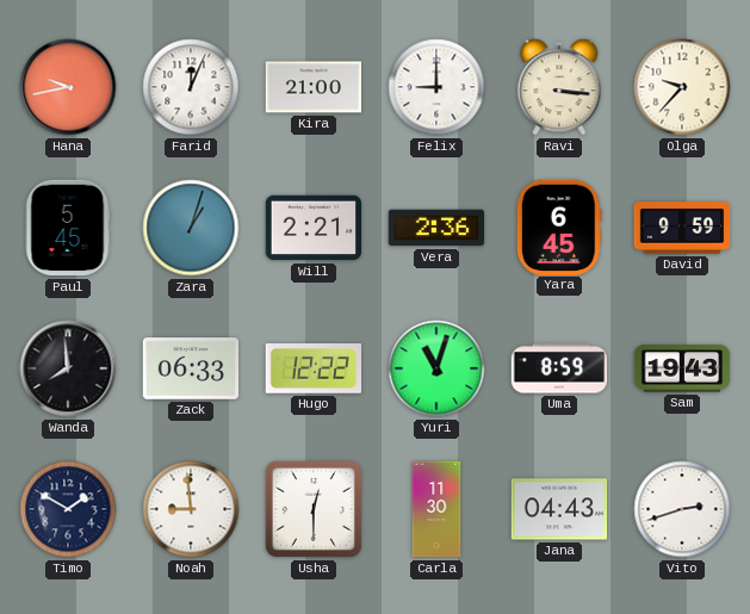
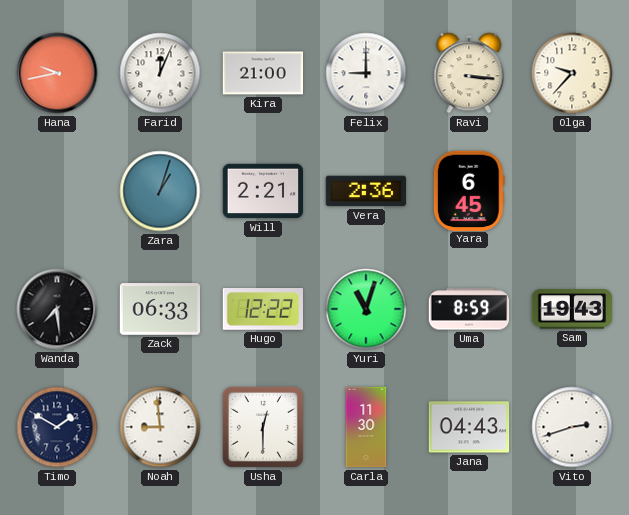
Paul: 5:45 -> none
David: 9:59 -> none
Wanda: 7:59 -> 7:29
